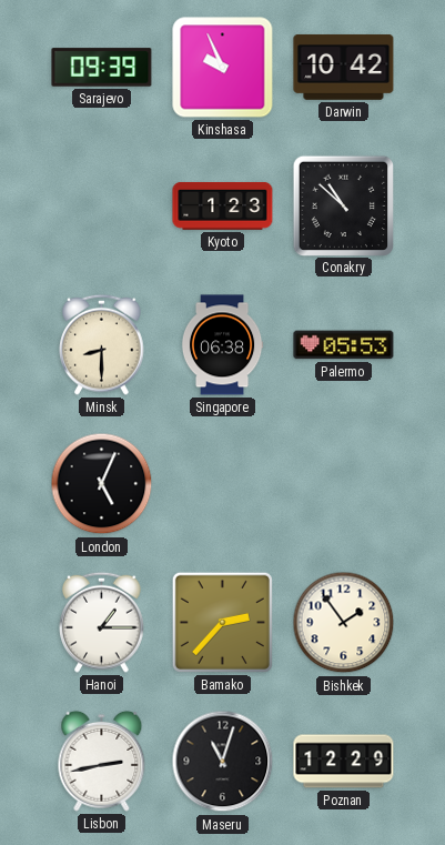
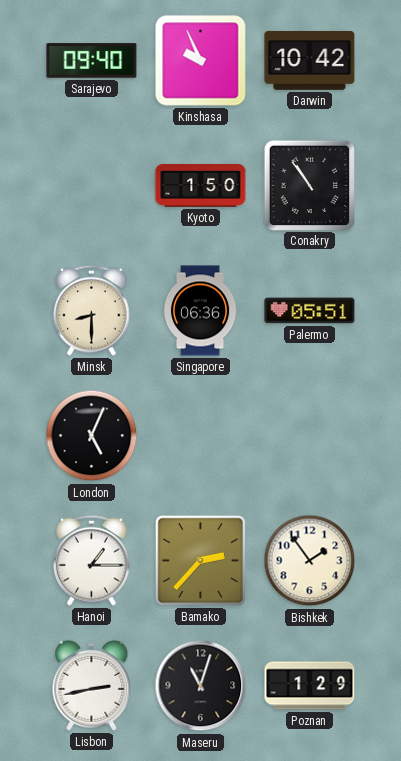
Sarajevo: 09:39 -> 09:40
Kyoto: 1:23 -> 1:50
Conakry: 10:52 -> 10:54
Singapore: 06:38 -> 06:36
Palermo: 05:53 -> 05:51
Poznan: 12:29 -> 1:29
